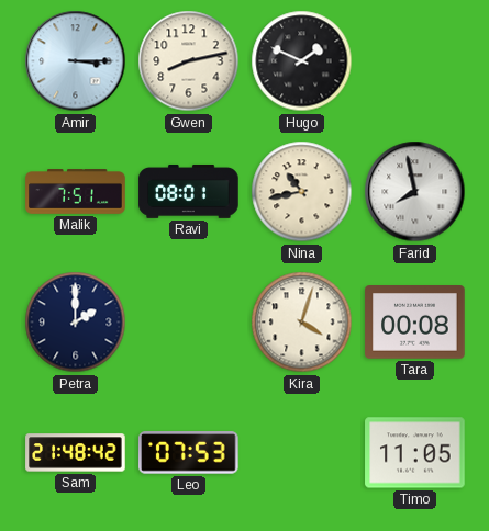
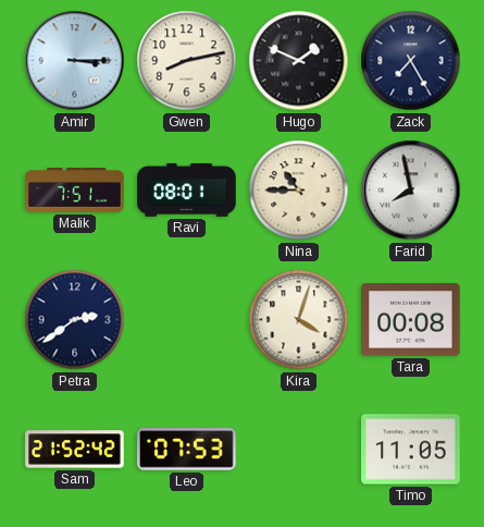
Zack: none -> 7:25
Nina: 10:43 -> 10:45
Petra: 2:00 -> 2:39
Sam: 21:48 -> 21:52
